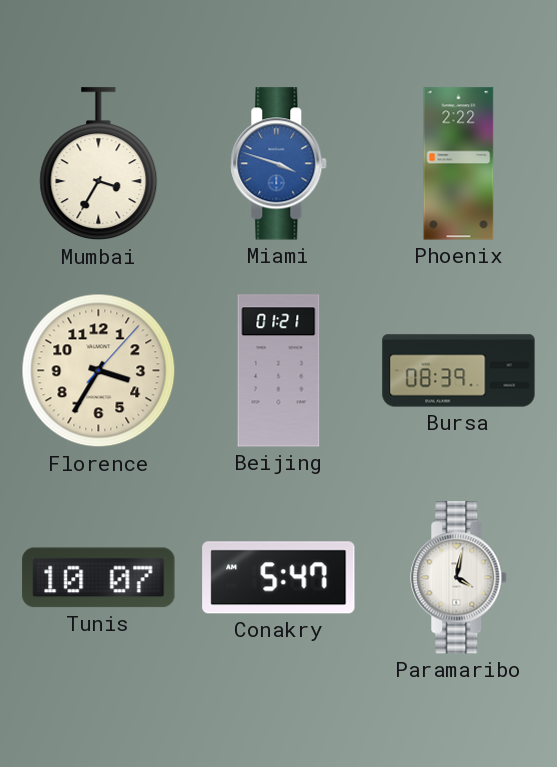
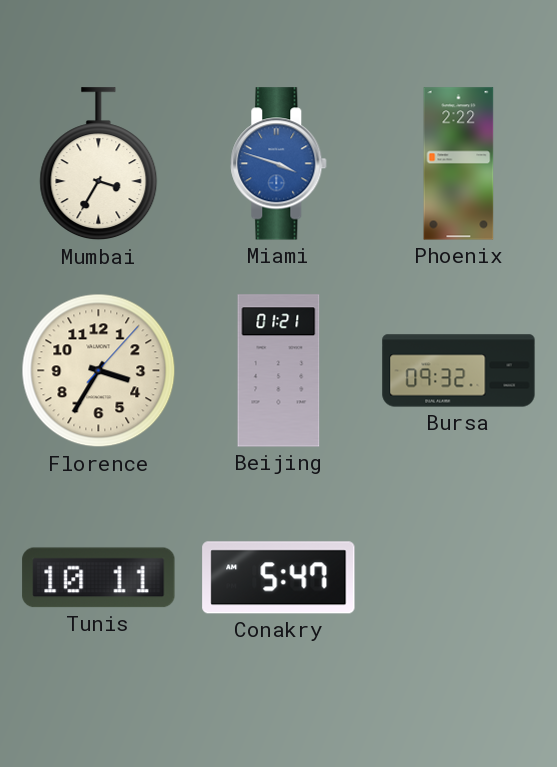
Bursa: 08:39 -> 09:32
Tunis: 10:07 -> 10:11
Paramaribo: 4:02 -> none
